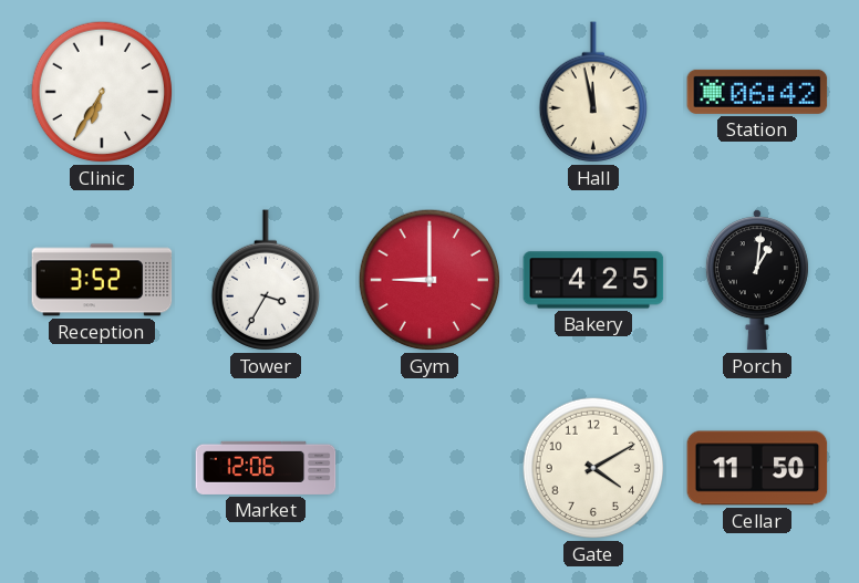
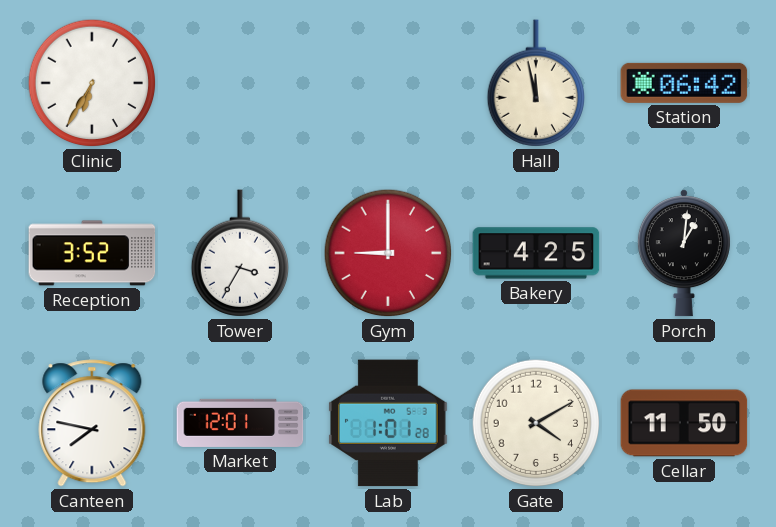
Canteen: none -> 7:47
Market: 12:06 -> 12:01
Lab: none -> 1:01
